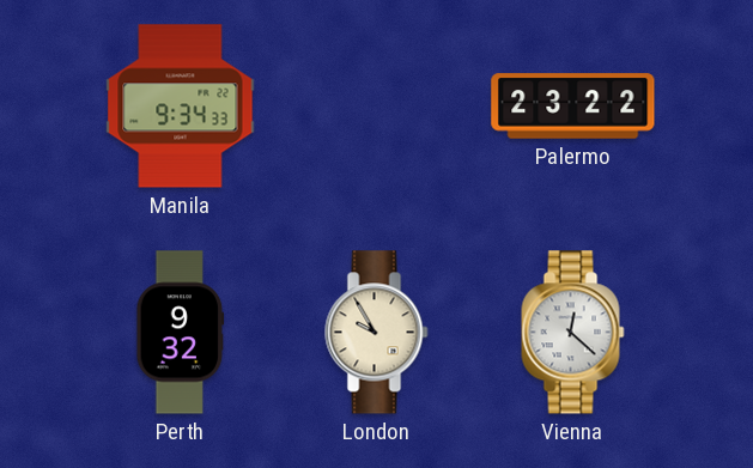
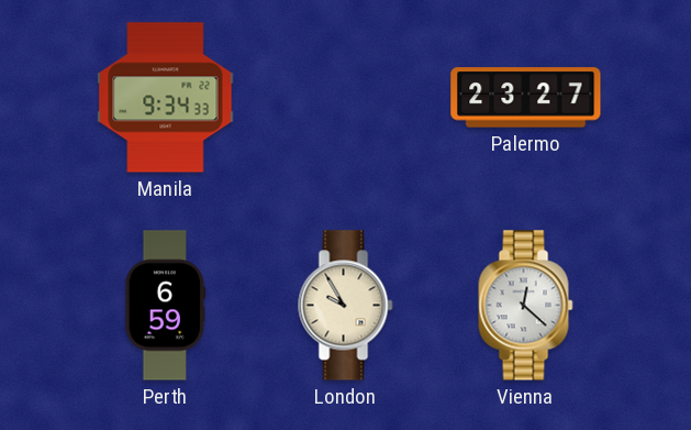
Palermo: 23:22 -> 23:27
Perth: 9:32 -> 6:59
